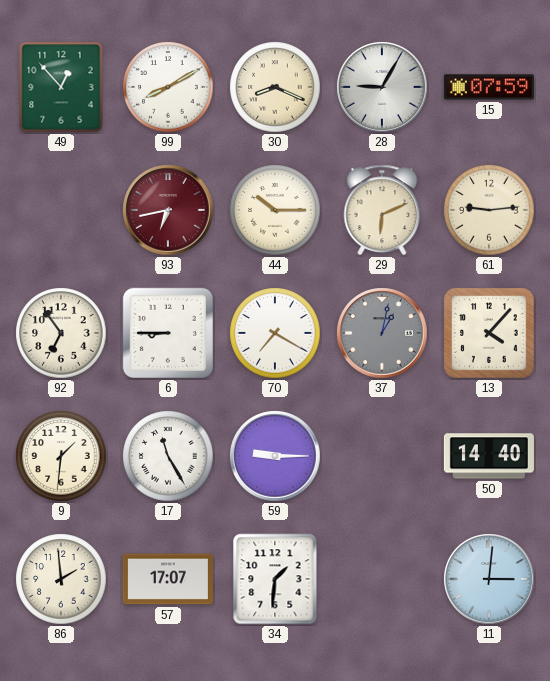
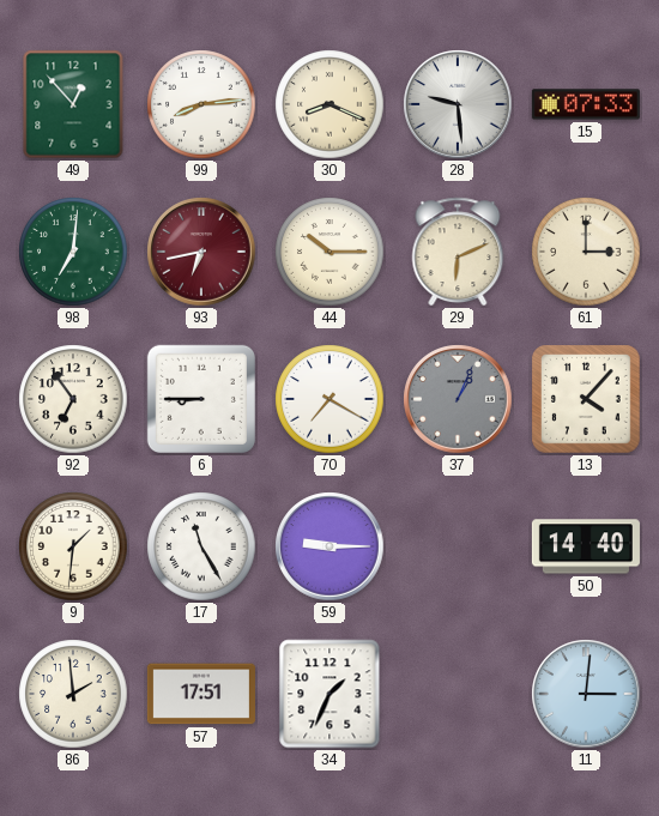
99: 8:10 -> 8:14
28: 9:05 -> 9:29
15: 07:59 -> 07:33
98: none -> 7:01
61: 9:14 -> 3:00
37: 1:02 -> 1:04
57: 17:07 -> 17:51
34: 1:31 -> 1:34
